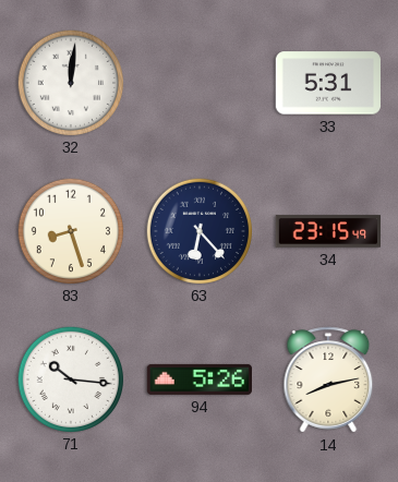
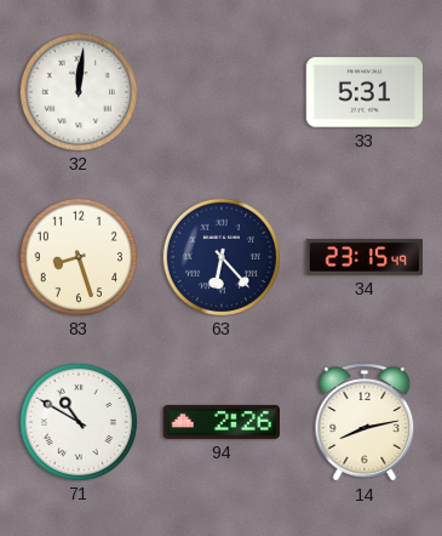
71: 10:16 -> 10:50
94: 5:26 -> 2:26
